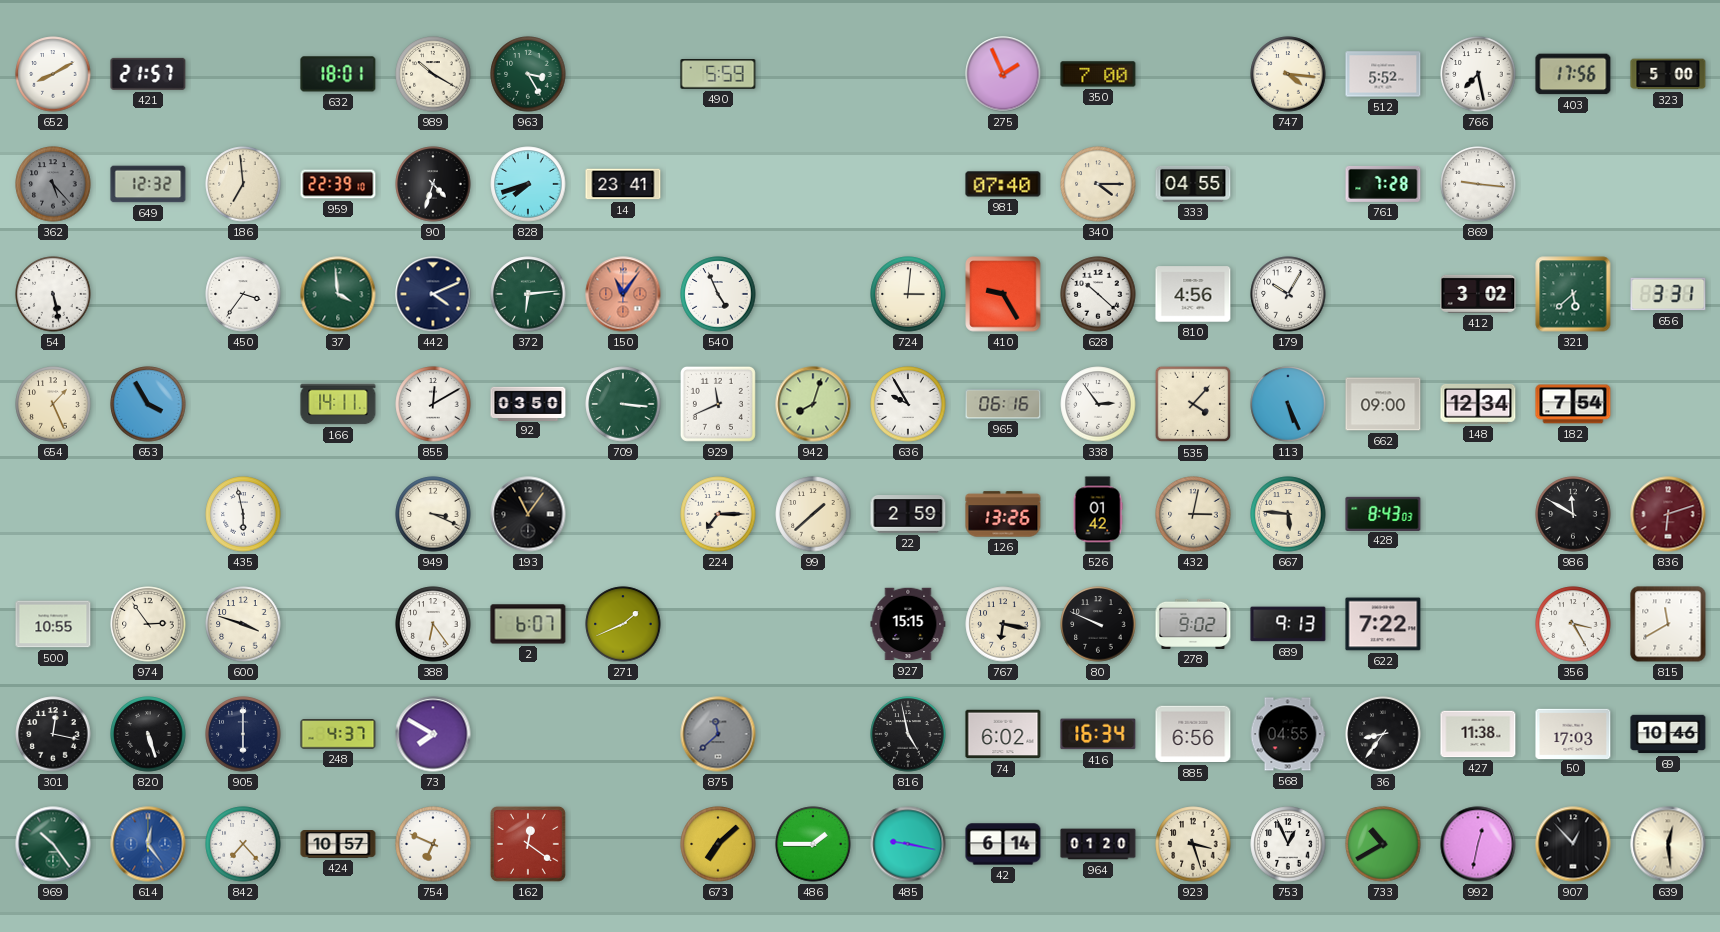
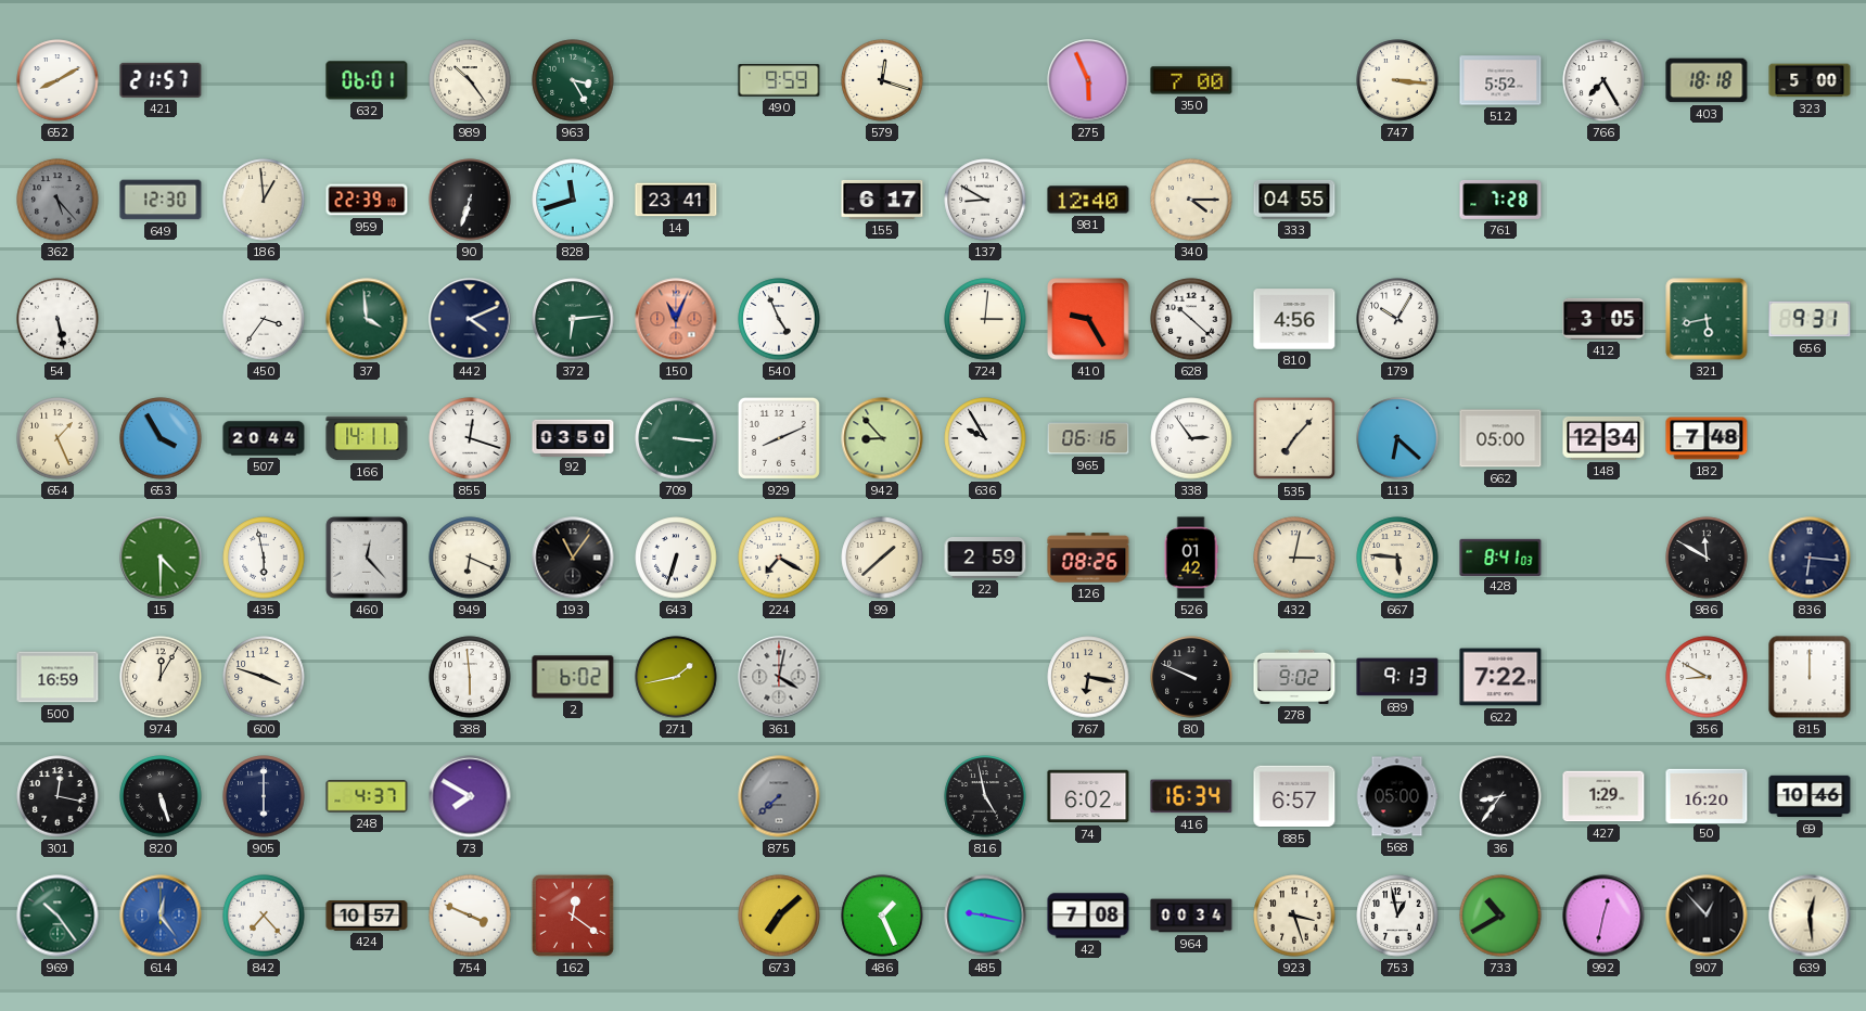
632: 18:01 -> 06:01
989: 10:20 -> 10:24
490: 5:59 -> 9:59
579: none -> 12:18
275: 1:56 -> 5:56
747: 4:16 -> 3:16
766: 7:28 -> 7:25
403: 17:56 -> 18:18
649: 12:32 -> 12:30
186: 6:59 -> 12:59
90: 4:33 -> 6:33
828: 7:42 -> 11:42
155: none -> 6:17
137: none -> 8:50
981: 07:40 -> 12:40
869: 9:16 -> none
150: 11:06 -> 11:04
412: 3:02 -> 3:05
321: 5:38 -> 5:43
656: 3:31 -> 9:31
507: none -> 20:44
855: 12:10 -> 12:18
929: 11:41 -> 8:11
942: 8:03 -> 8:53
535: 4:07 -> 7:07
113: 5:26 -> 6:22
662: 09:00 -> 05:00
182: 7:54 -> 7:48
15: none -> 4:30
460: none -> 12:23
949: 3:19 -> 6:19
643: none -> 6:33
224: 7:15 -> 7:20
126: 13:26 -> 08:26
428: 8:43 -> 8:41
836: 6:12 -> 6:16
836 dial: burgundy -> navy
500: 10:55 -> 16:59
974: 2:54 -> 12:05
388: 6:24 -> 5:59
2: 6:07 -> 6:02
271: 1:41 -> 1:43
361: none -> 4:02
927: 15:15 -> none
356: 3:25 -> 8:50
815: 11:40 -> 12:00
875: 11:38 -> 7:38
885: 6:56 -> 6:57
568: 04:55 -> 05:00
427: 11:38 -> 1:29
50: 17:03 -> 16:20
754: 6:49 -> 3:49
486: 1:45 -> 1:26
42: 6:14 -> 7:08
964: 01:20 -> 00:34
753: 12:56 -> 12:58
